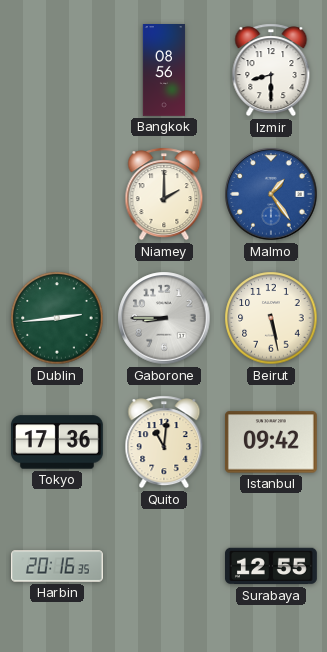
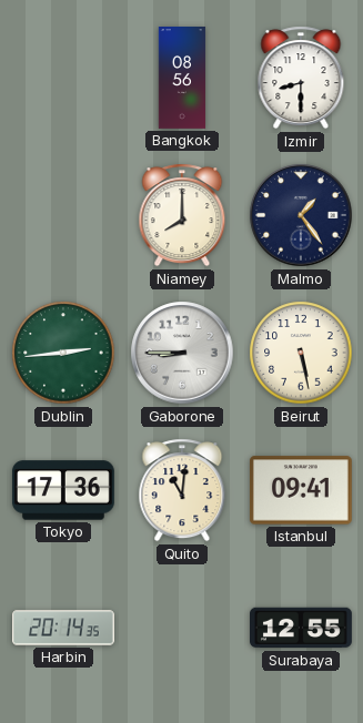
Niamey: 2:00 -> 8:00
Malmo dial: blue -> navy
Istanbul: 09:42 -> 09:41
Harbin: 20:16 -> 20:14
